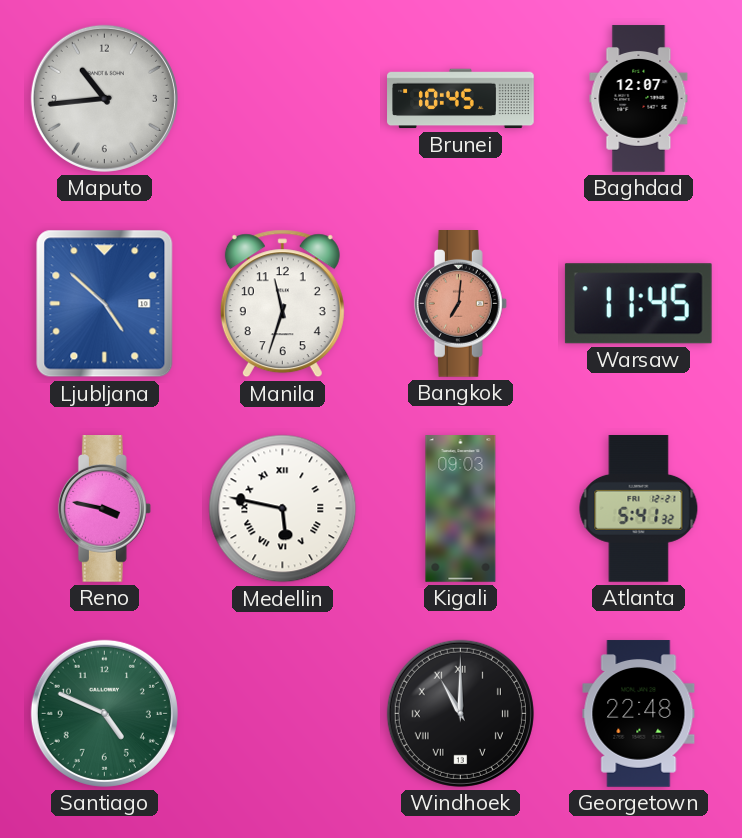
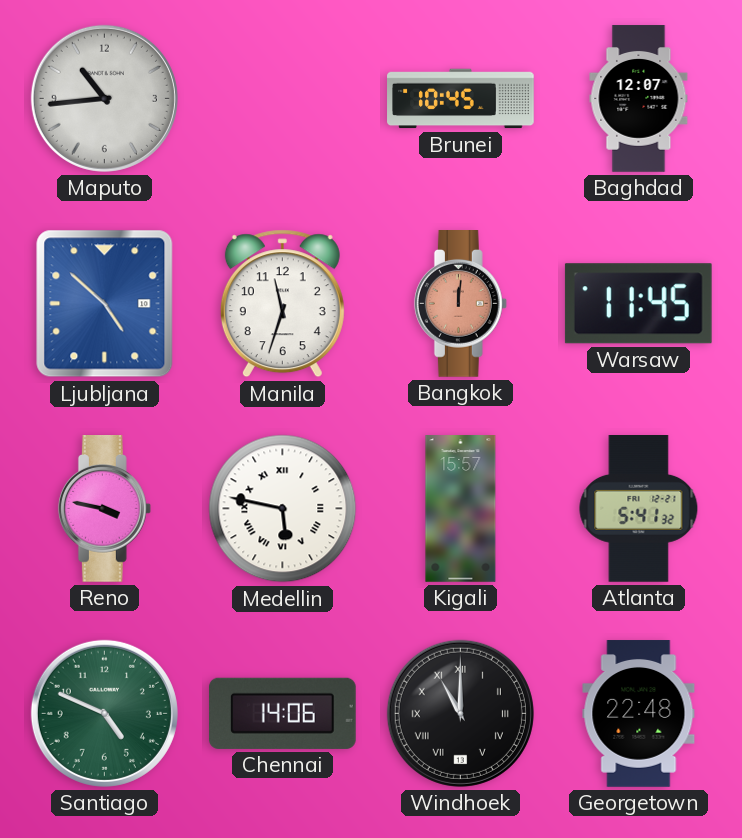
Bangkok: 7:01 -> 12:01
Kigali: 09:03 -> 15:57
Chennai: none -> 14:06
